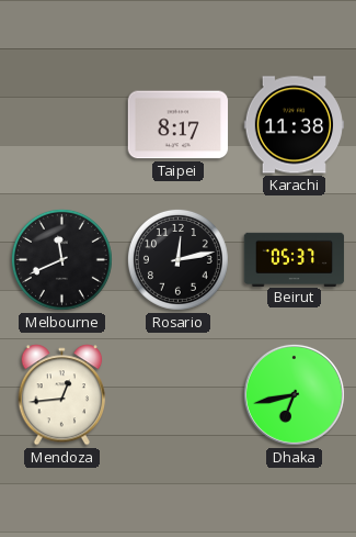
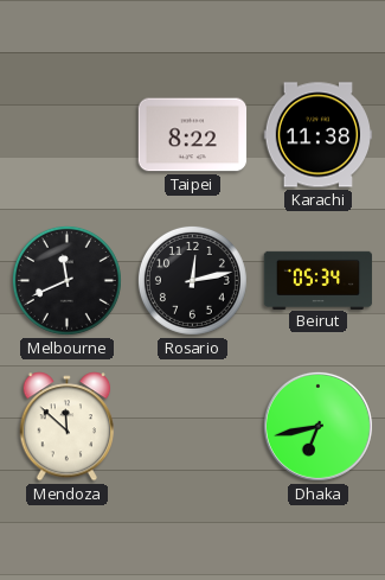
Taipei: 8:17 -> 8:22
Beirut: 05:37 -> 05:34
Mendoza: 12:44 -> 11:52
